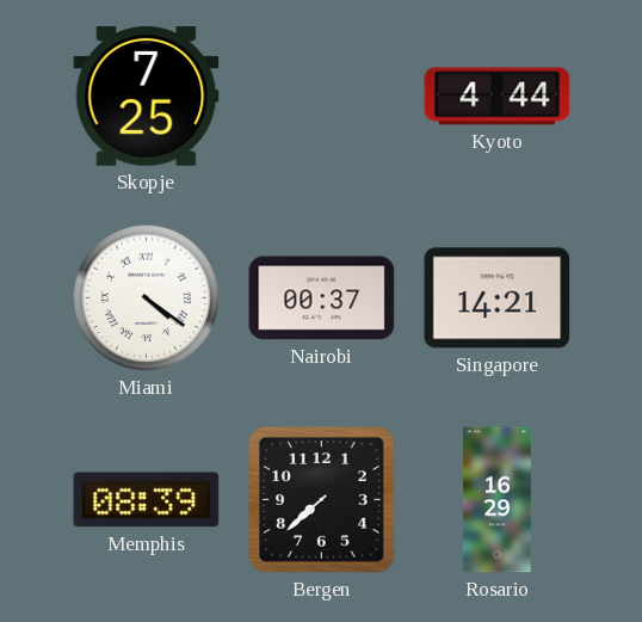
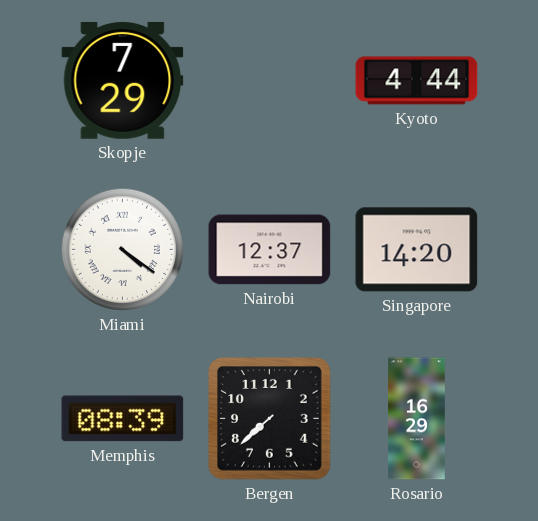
Skopje: 7:25 -> 7:29
Nairobi: 00:37 -> 12:37
Singapore: 14:21 -> 14:20
